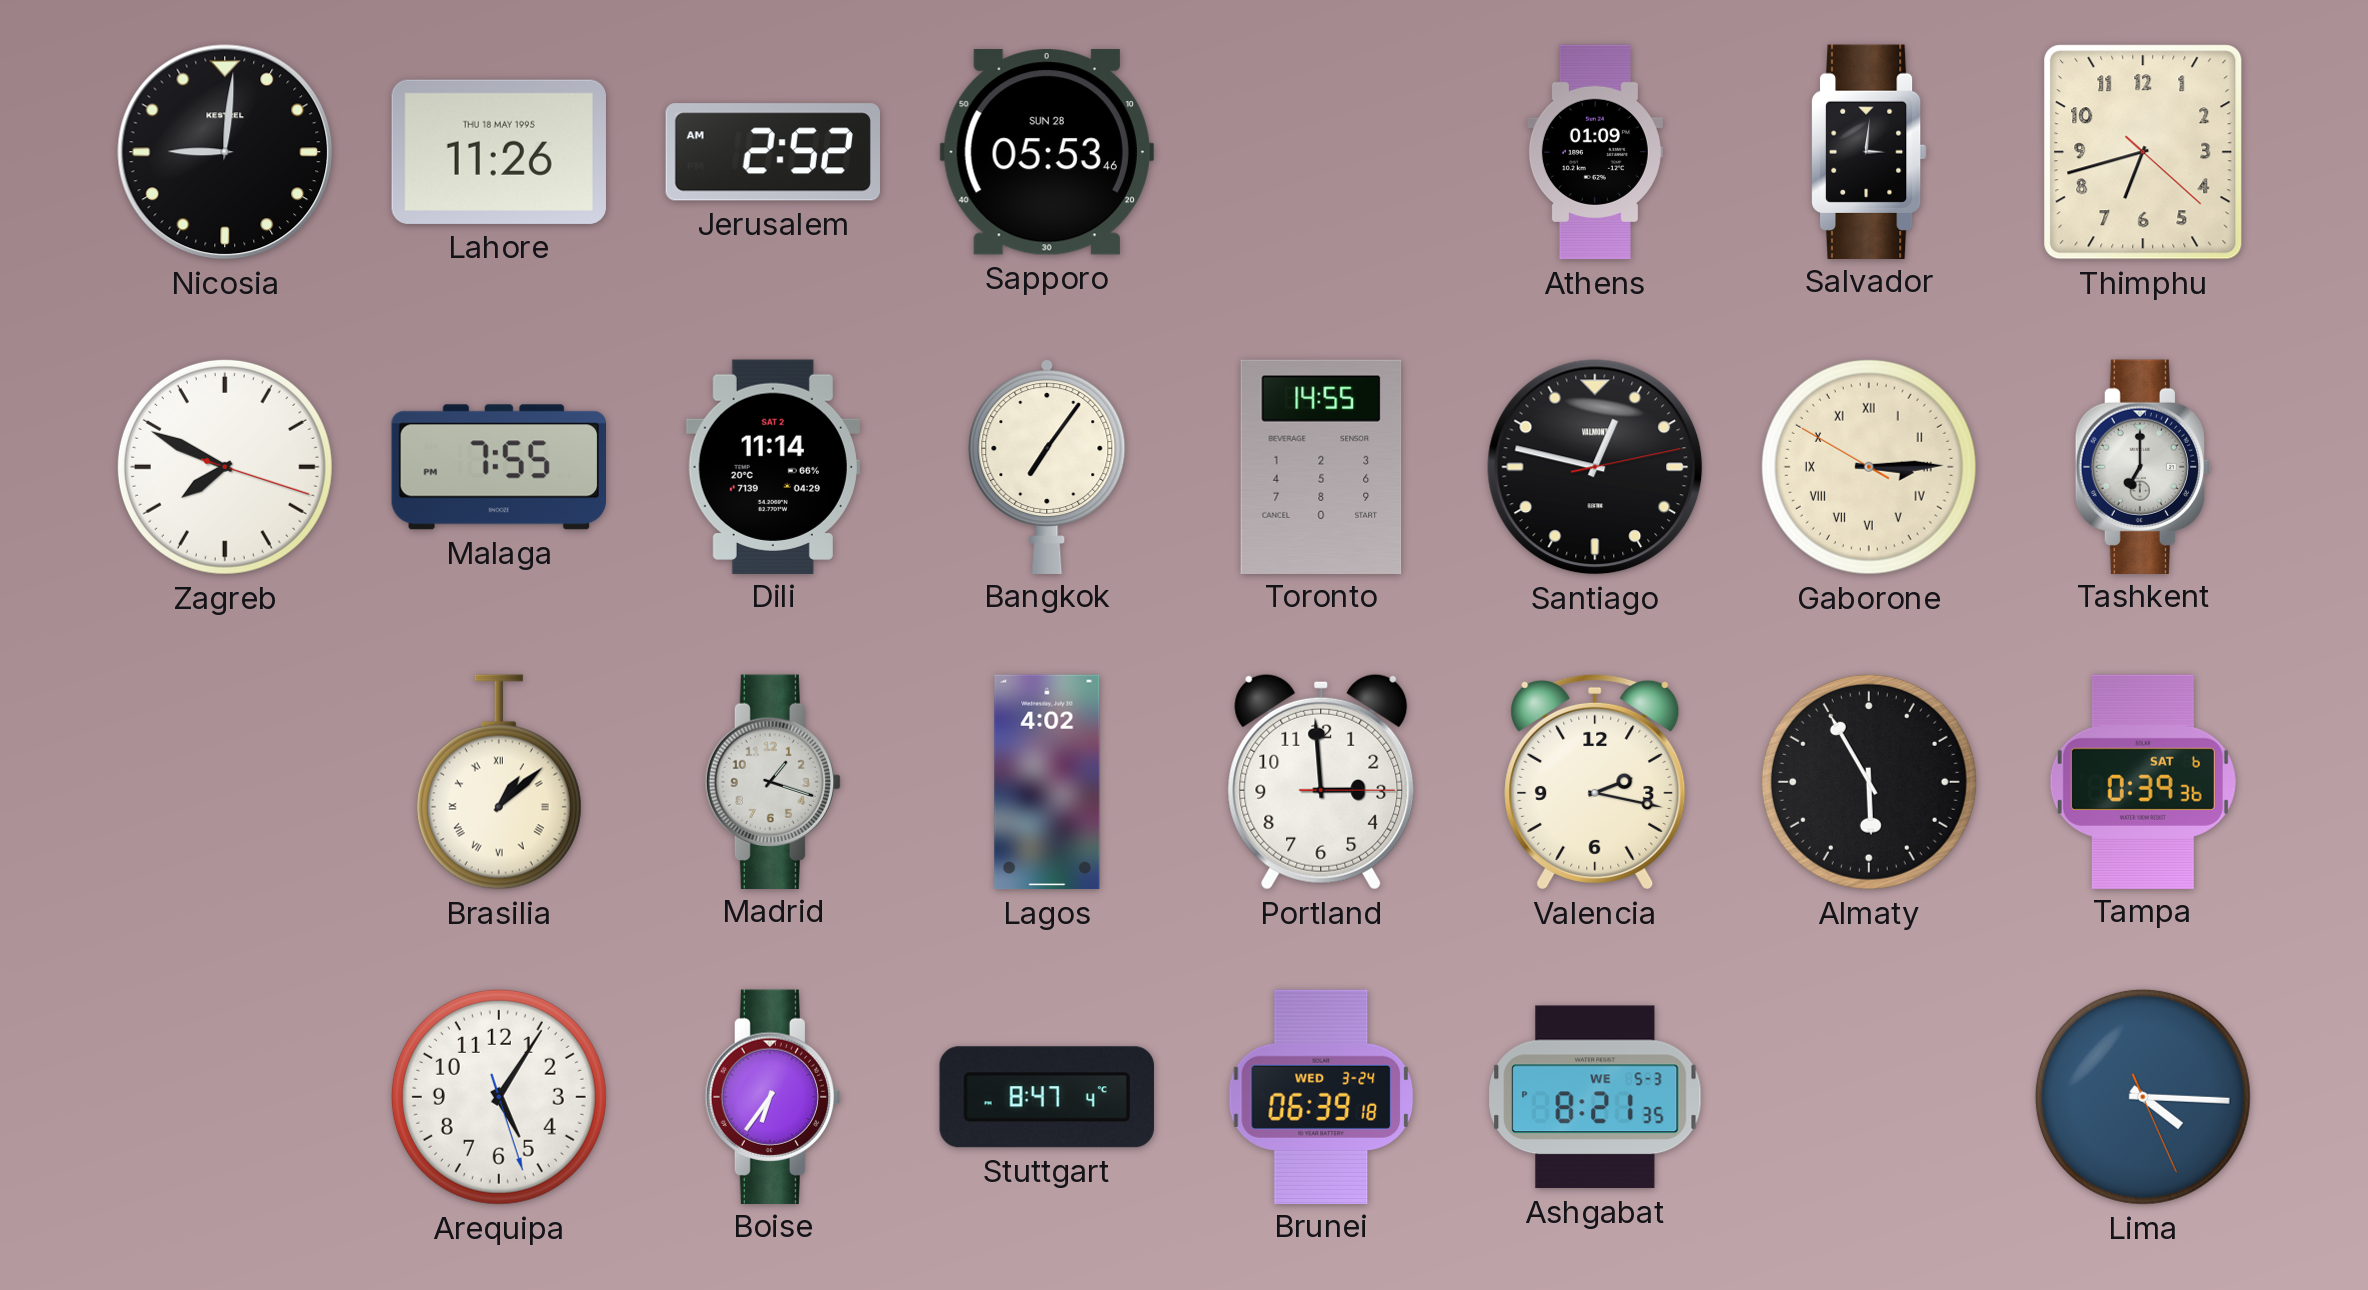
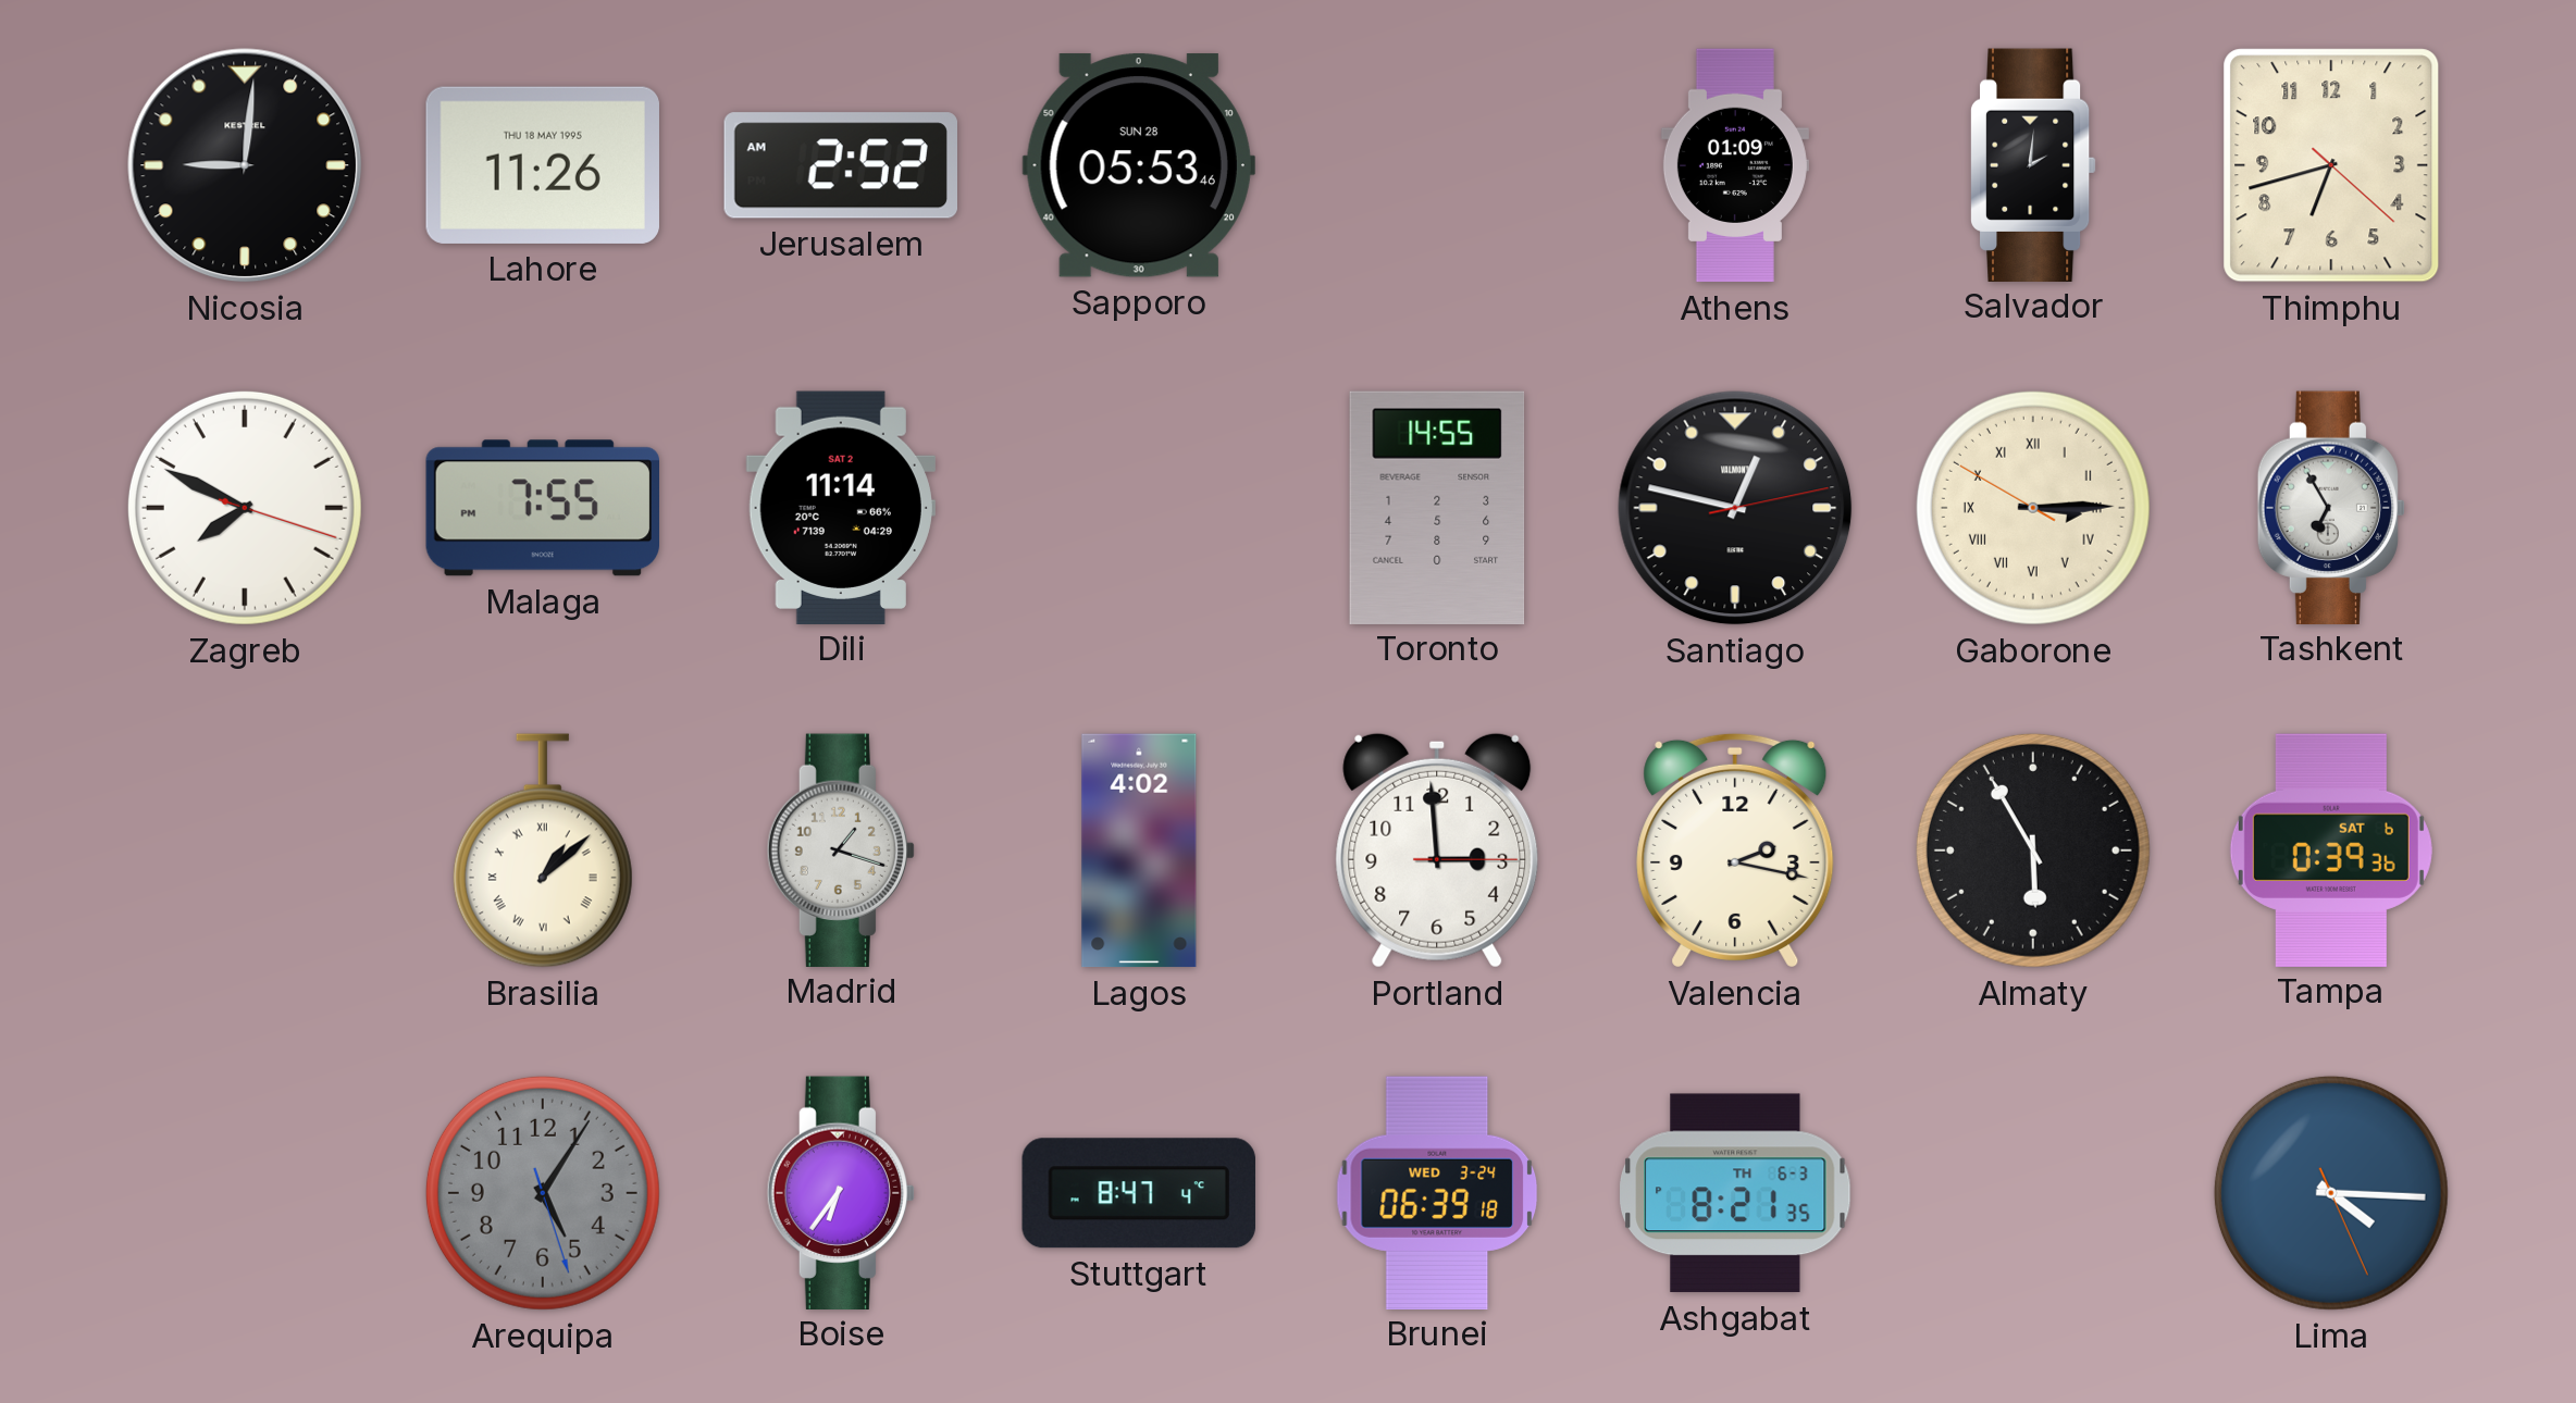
Salvador: 3:01 -> 2:01
Bangkok: 7:06 -> none
Tashkent: 7:00 -> 6:55
Arequipa dial: white -> grey
Ashgabat date: WE 5-3 -> TH 6-3
